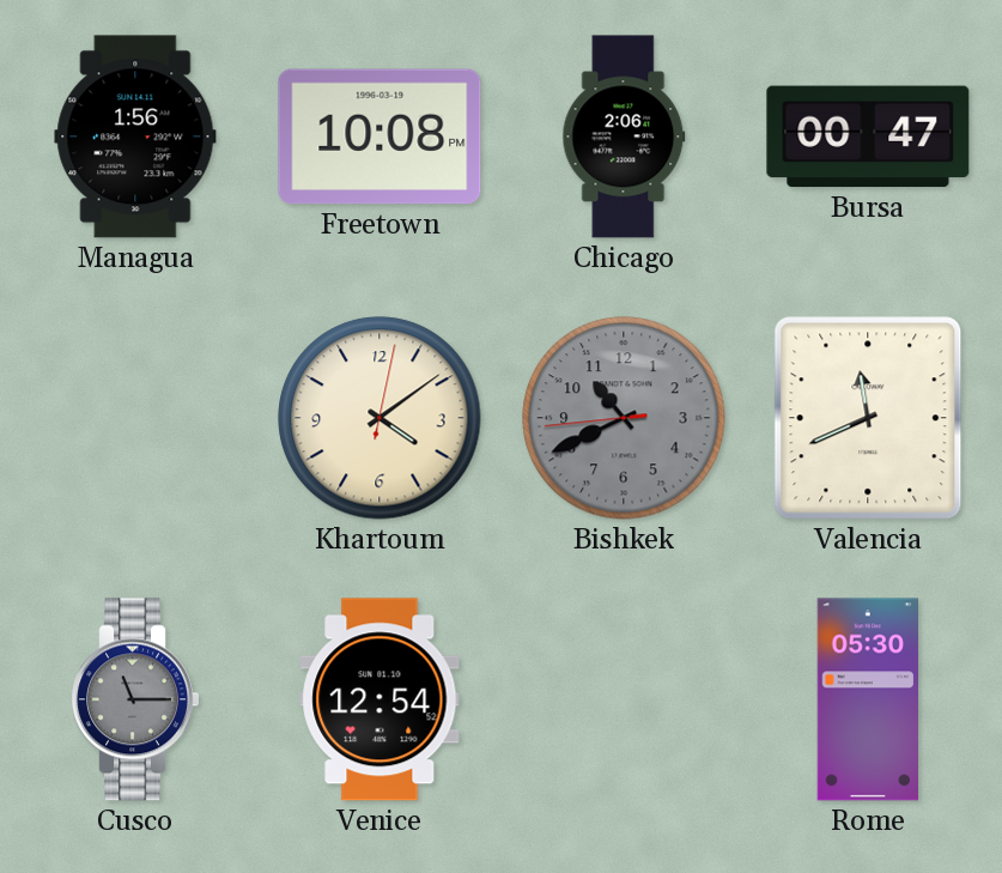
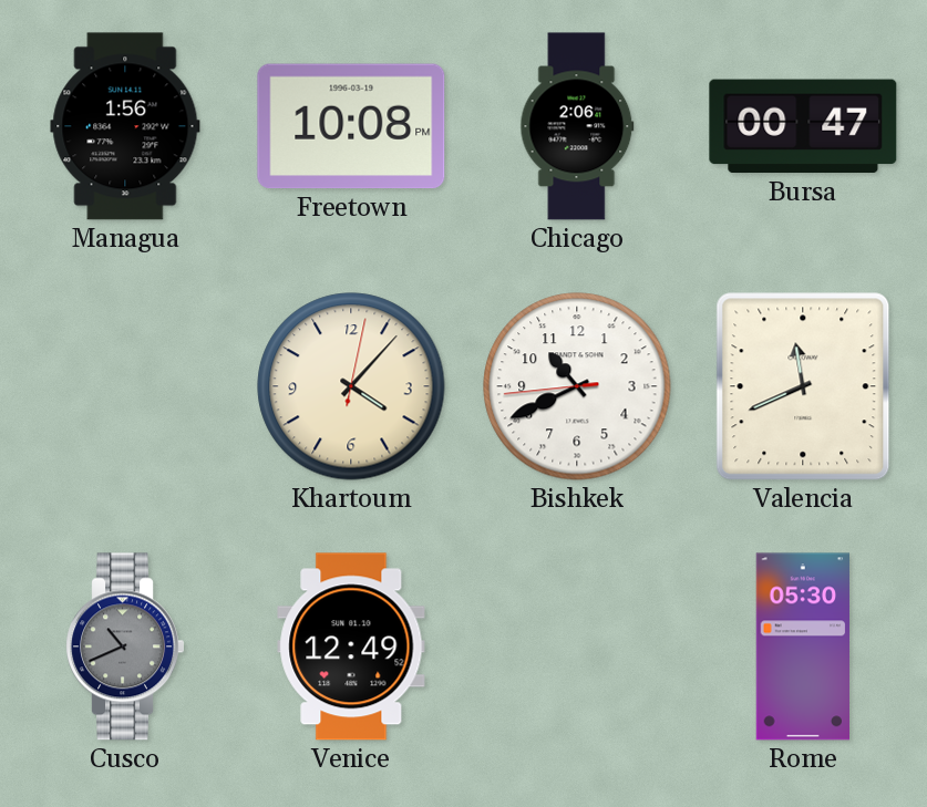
Khartoum: 4:09 -> 4:07
Bishkek dial: grey -> white
Cusco: 11:15 -> 10:41
Venice: 12:54 -> 12:49
